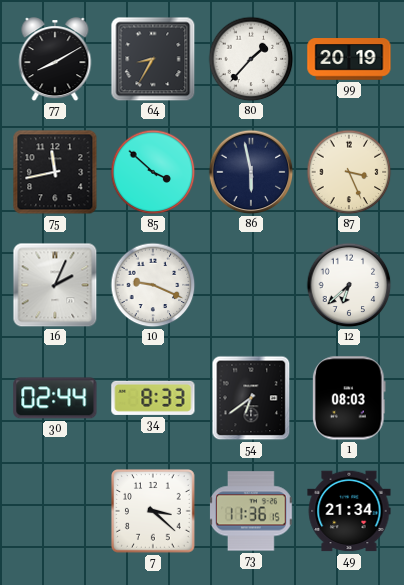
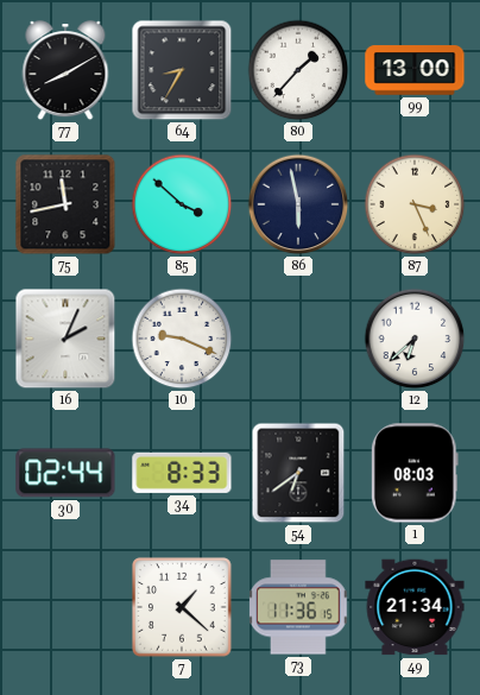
99: 20:19 -> 13:00
7: 3:22 -> 1:22
